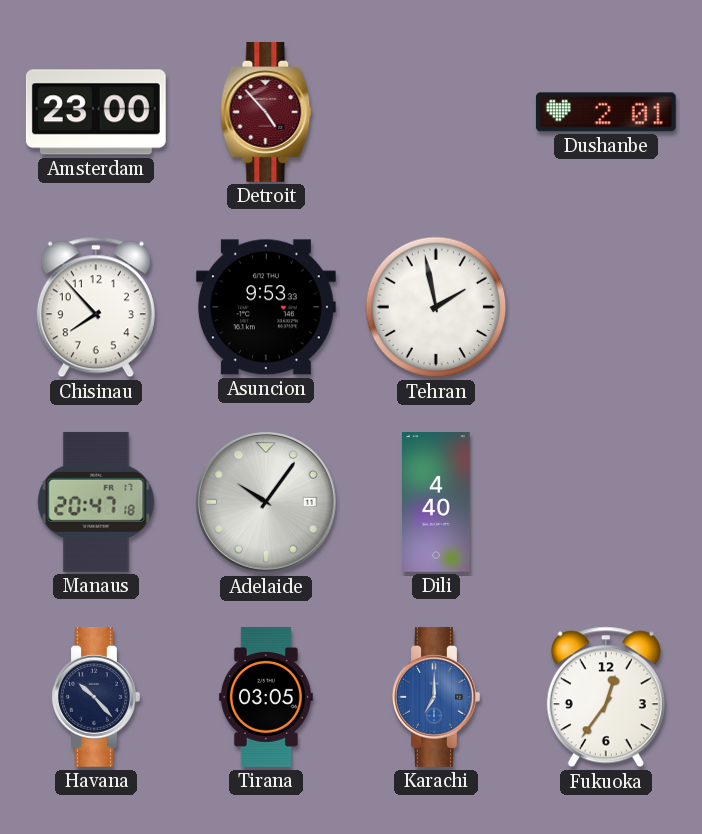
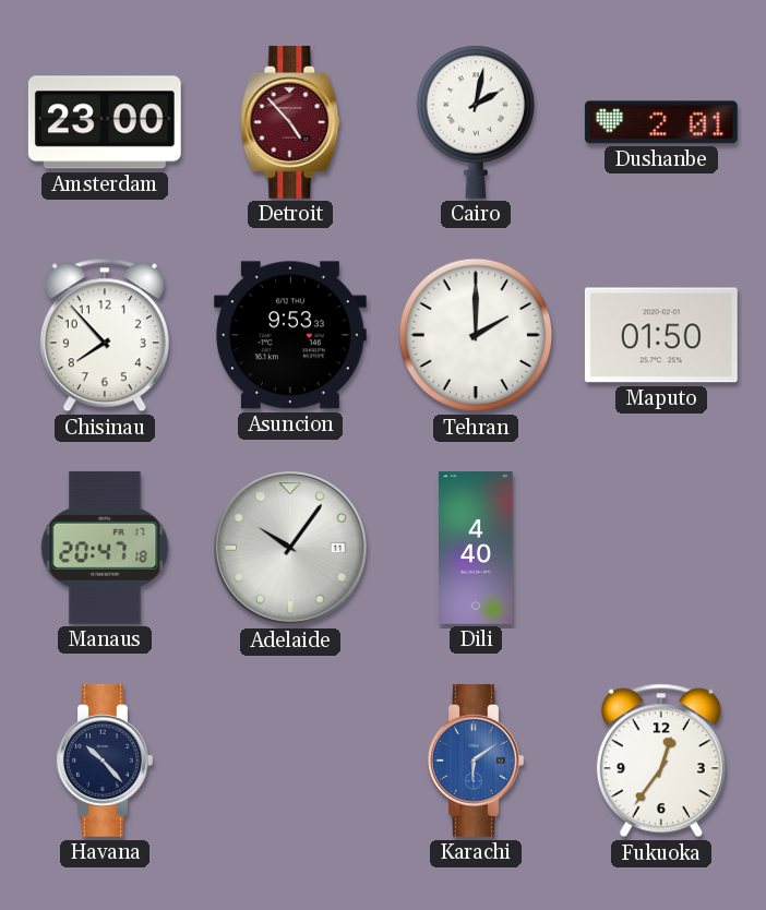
Cairo: none -> 2:02
Tehran: 1:58 -> 2:00
Maputo: none -> 01:50
Tirana: 03:05 -> none
Karachi: 7:00 -> 6:09
